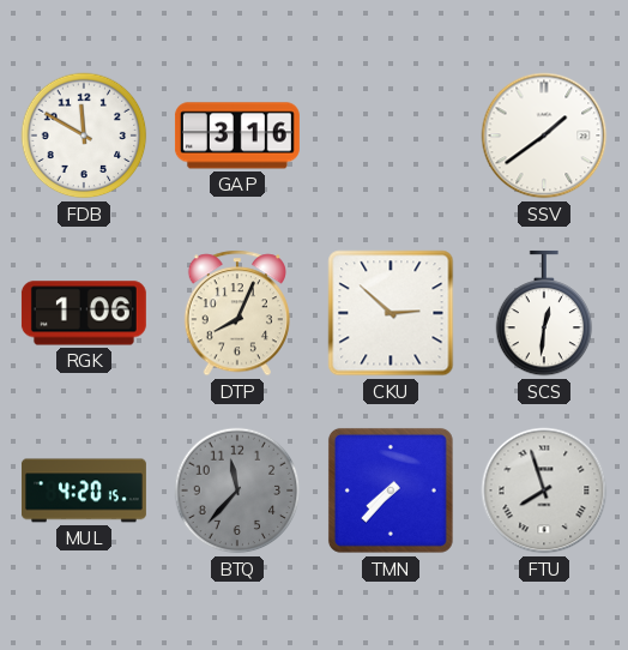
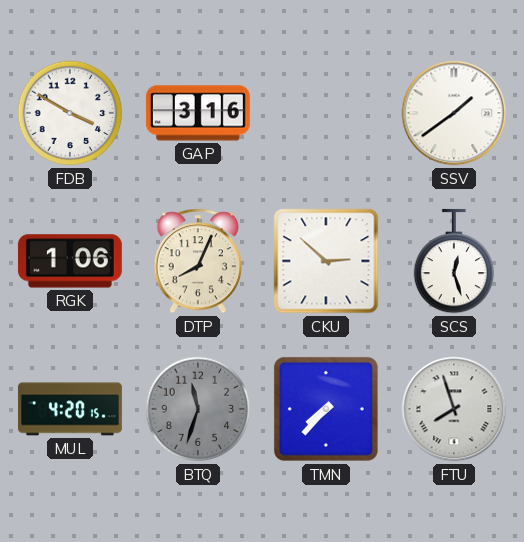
FDB: 11:50 -> 3:50
SCS: 12:31 -> 12:27
BTQ: 11:37 -> 11:33
